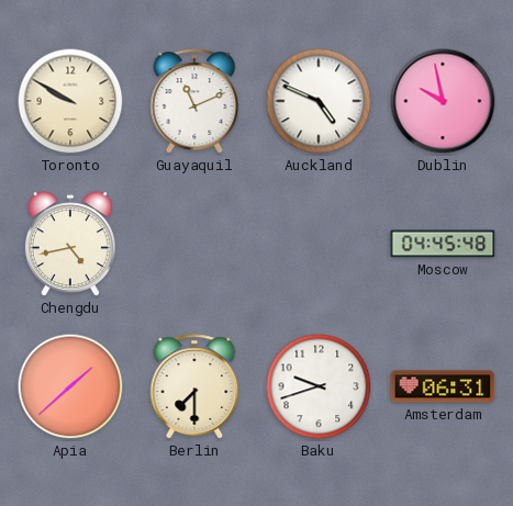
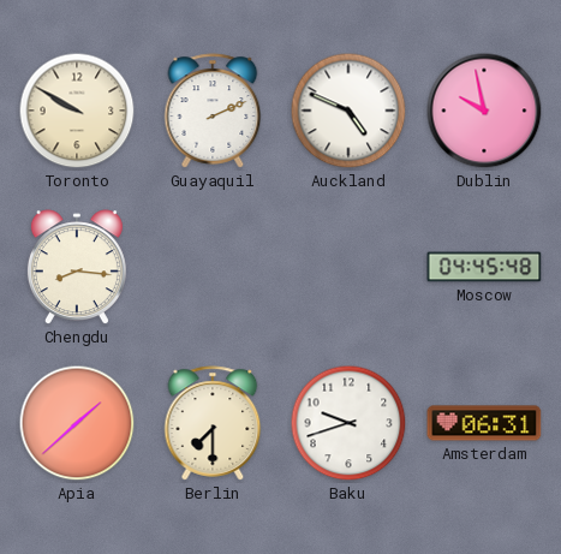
Guayaquil: 11:11 -> 2:11
Chengdu: 4:43 -> 8:16
